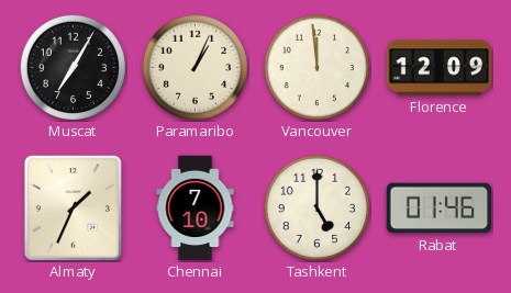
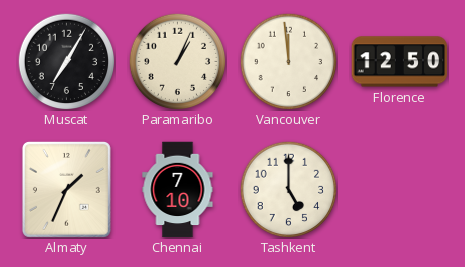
Florence: 12:09 -> 12:50
Rabat: 01:46 -> none
